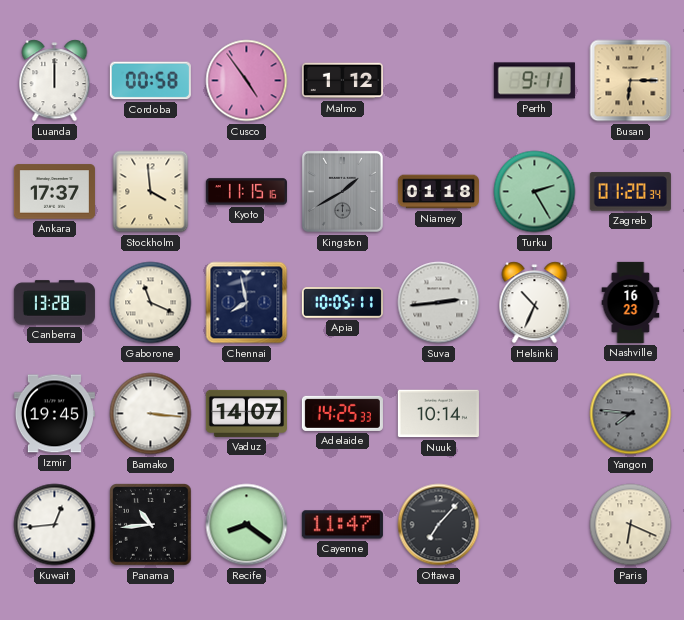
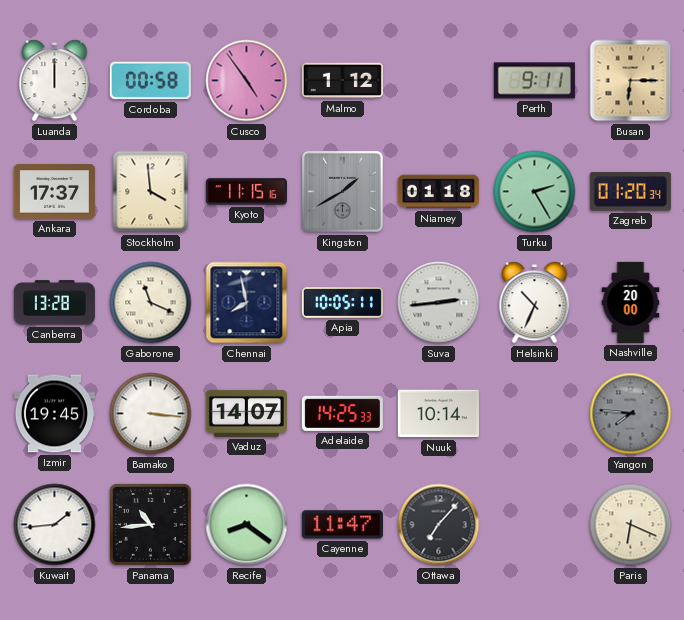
Nashville: 16:23 -> 20:00
Kuwait: 12:44 -> 1:44
